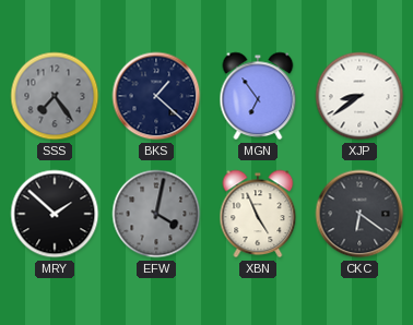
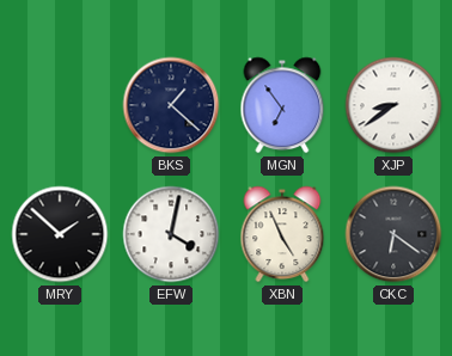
SSS: 7:24 -> none
EFW dial: grey -> white
